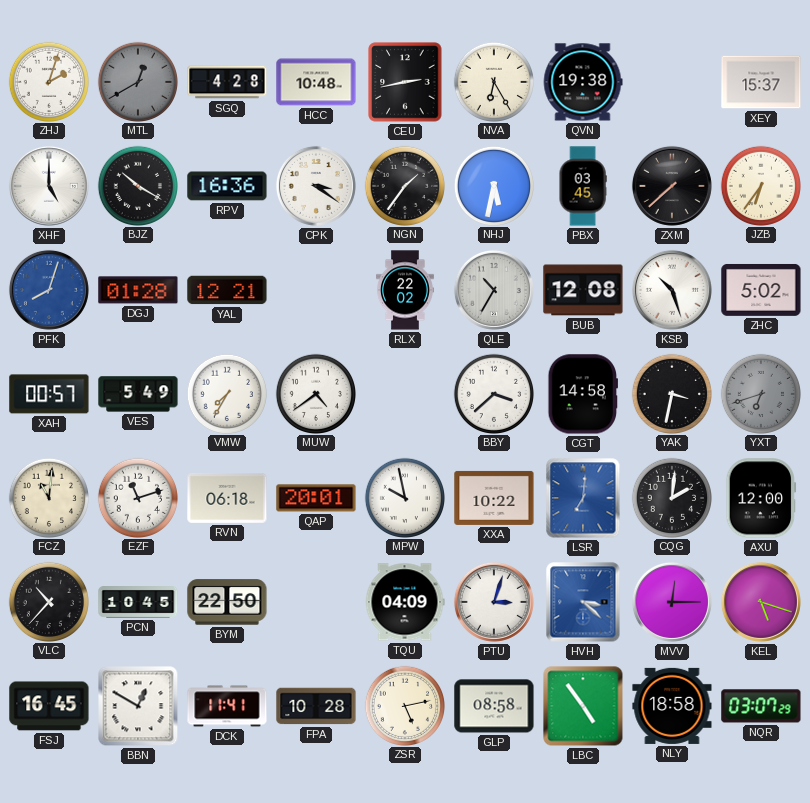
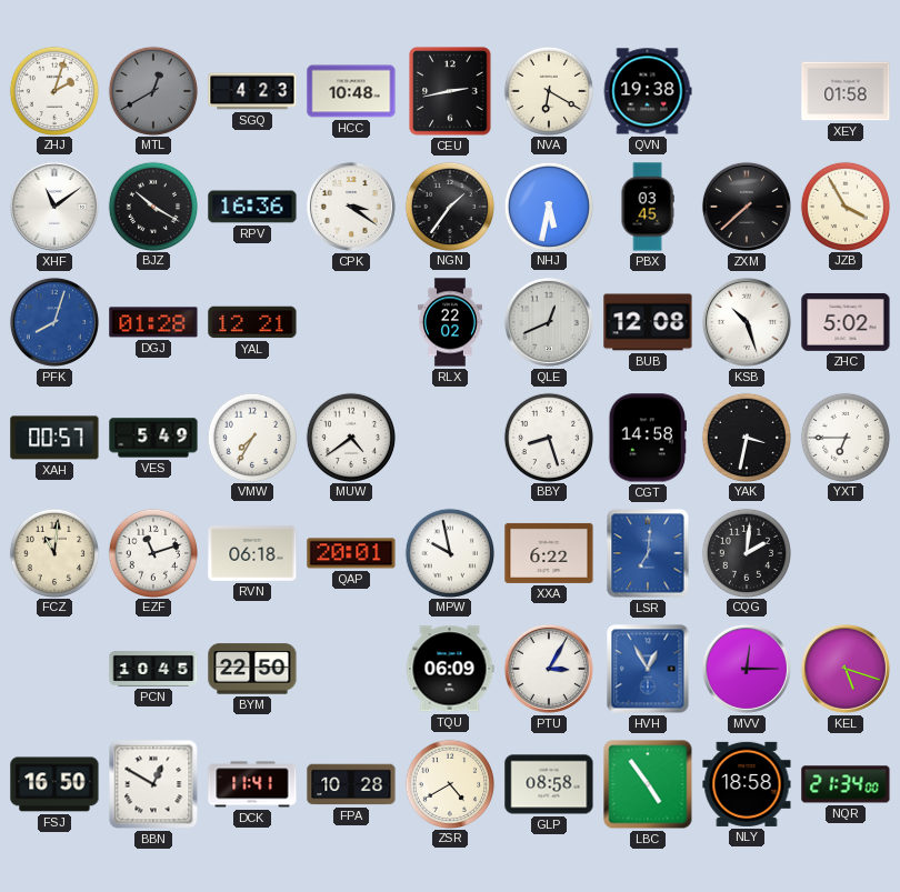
SGQ: 4:28 -> 4:23
NVA: 6:25 -> 6:20
XEY: 15:37 -> 01:58
XHF: 5:00 -> 11:09
JZB: 6:36 -> 3:55
QLE: 10:35 -> 12:41
BBY: 3:38 -> 8:27
YXT: 6:42 -> 6:45
YXT dial: grey -> white
XXA: 10:22 -> 6:22
AXU: 12:00 -> none
VLC: 10:37 -> none
TQU: 04:09 -> 06:09
PTU: 3:03 -> 3:05
HVH: 3:22 -> 12:55
FSJ: 16:45 -> 16:50
ZSR: 5:13 -> 4:40
NQR: 03:07 -> 21:34
